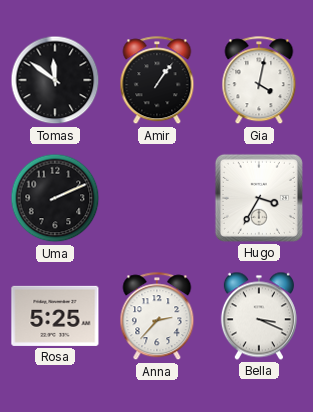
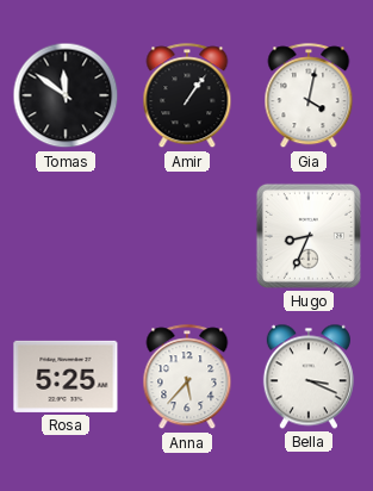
Uma: 2:11 -> none
Hugo: 3:35 -> 8:34
Anna: 2:37 -> 5:37
